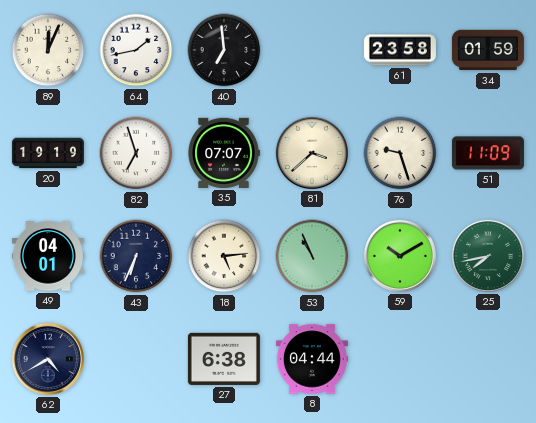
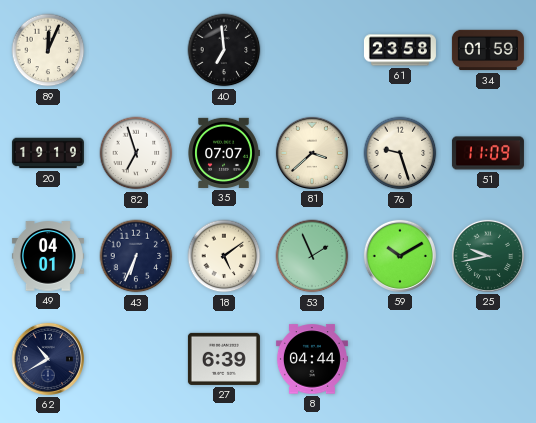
64: 1:43 -> none
18: 5:14 -> 5:09
53: 10:56 -> 1:56
25: 7:43 -> 9:43
62: 4:40 -> 10:40
27: 6:38 -> 6:39
